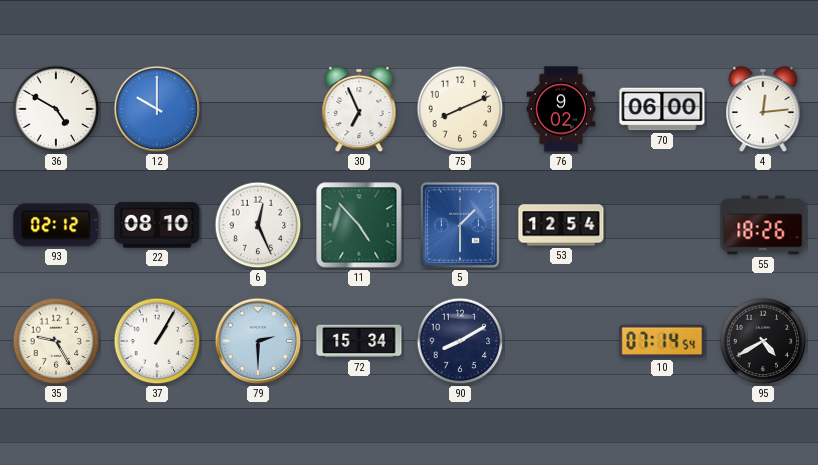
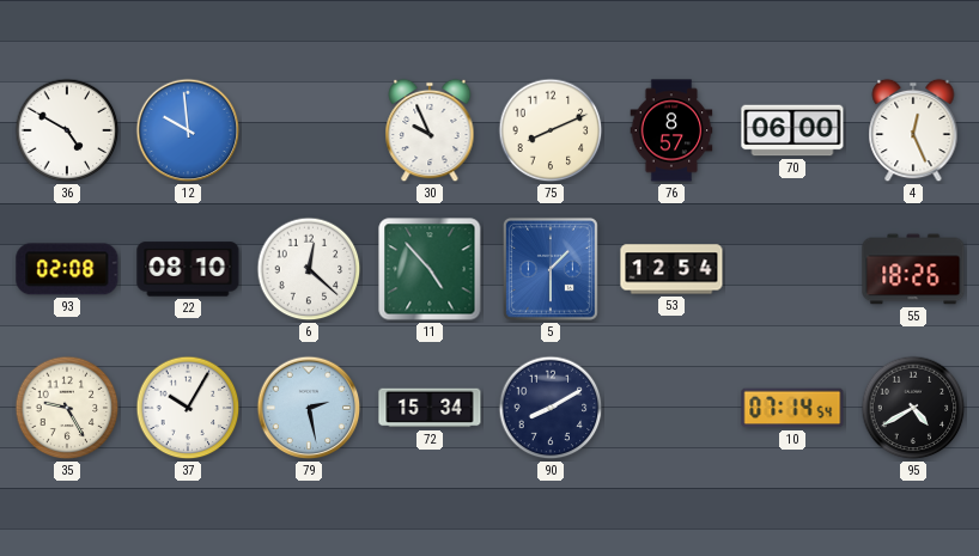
12: 10:00 -> 9:59
30: 6:56 -> 9:56
76: 9:02 -> 8:57
4: 12:14 -> 12:26
93: 02:12 -> 02:08
6: 12:26 -> 12:22
37: 1:05 -> 10:05
79: 2:30 -> 2:28
